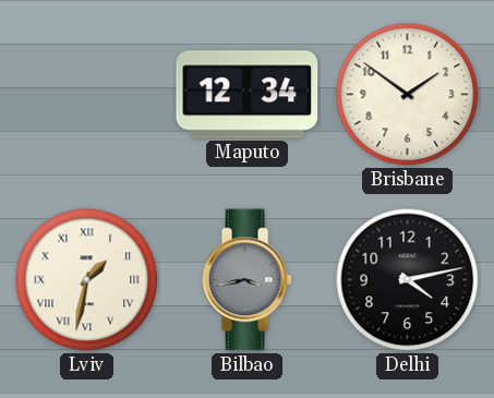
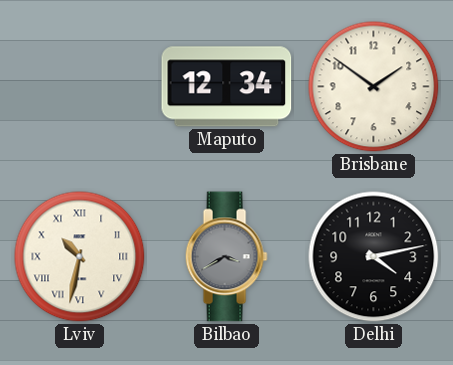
Lviv: 1:32 -> 10:32
Bilbao: 3:43 -> 3:40
